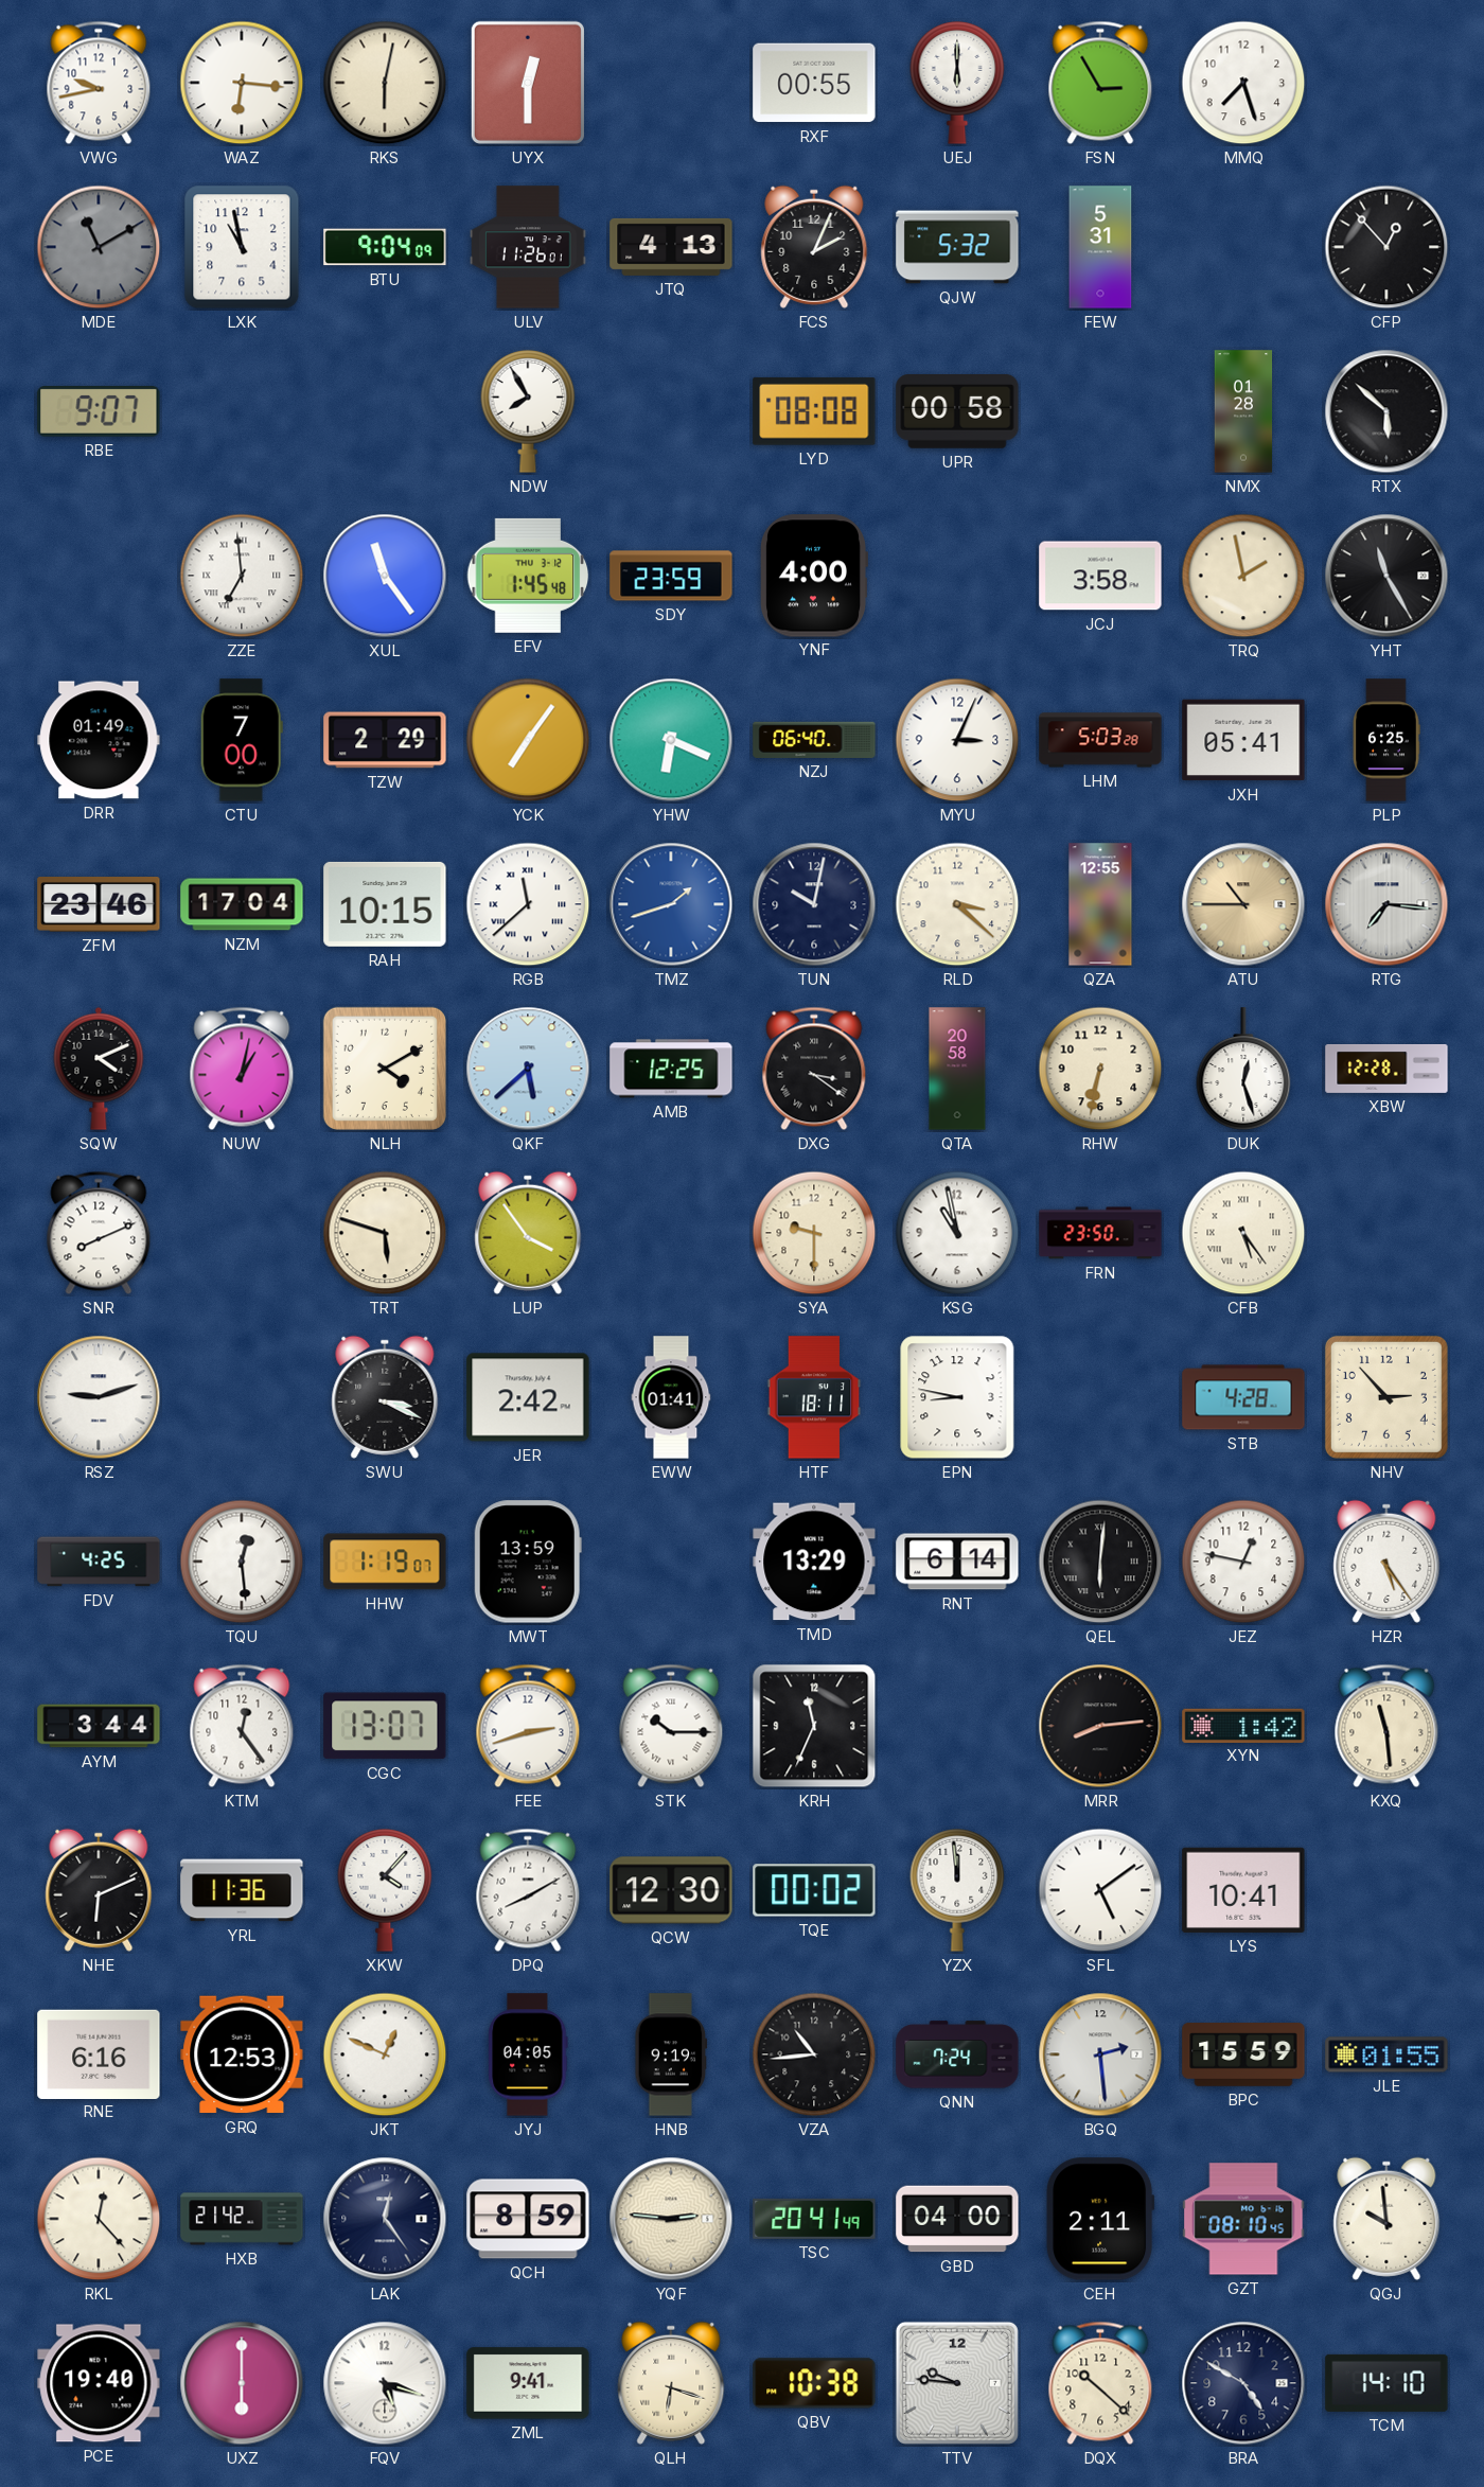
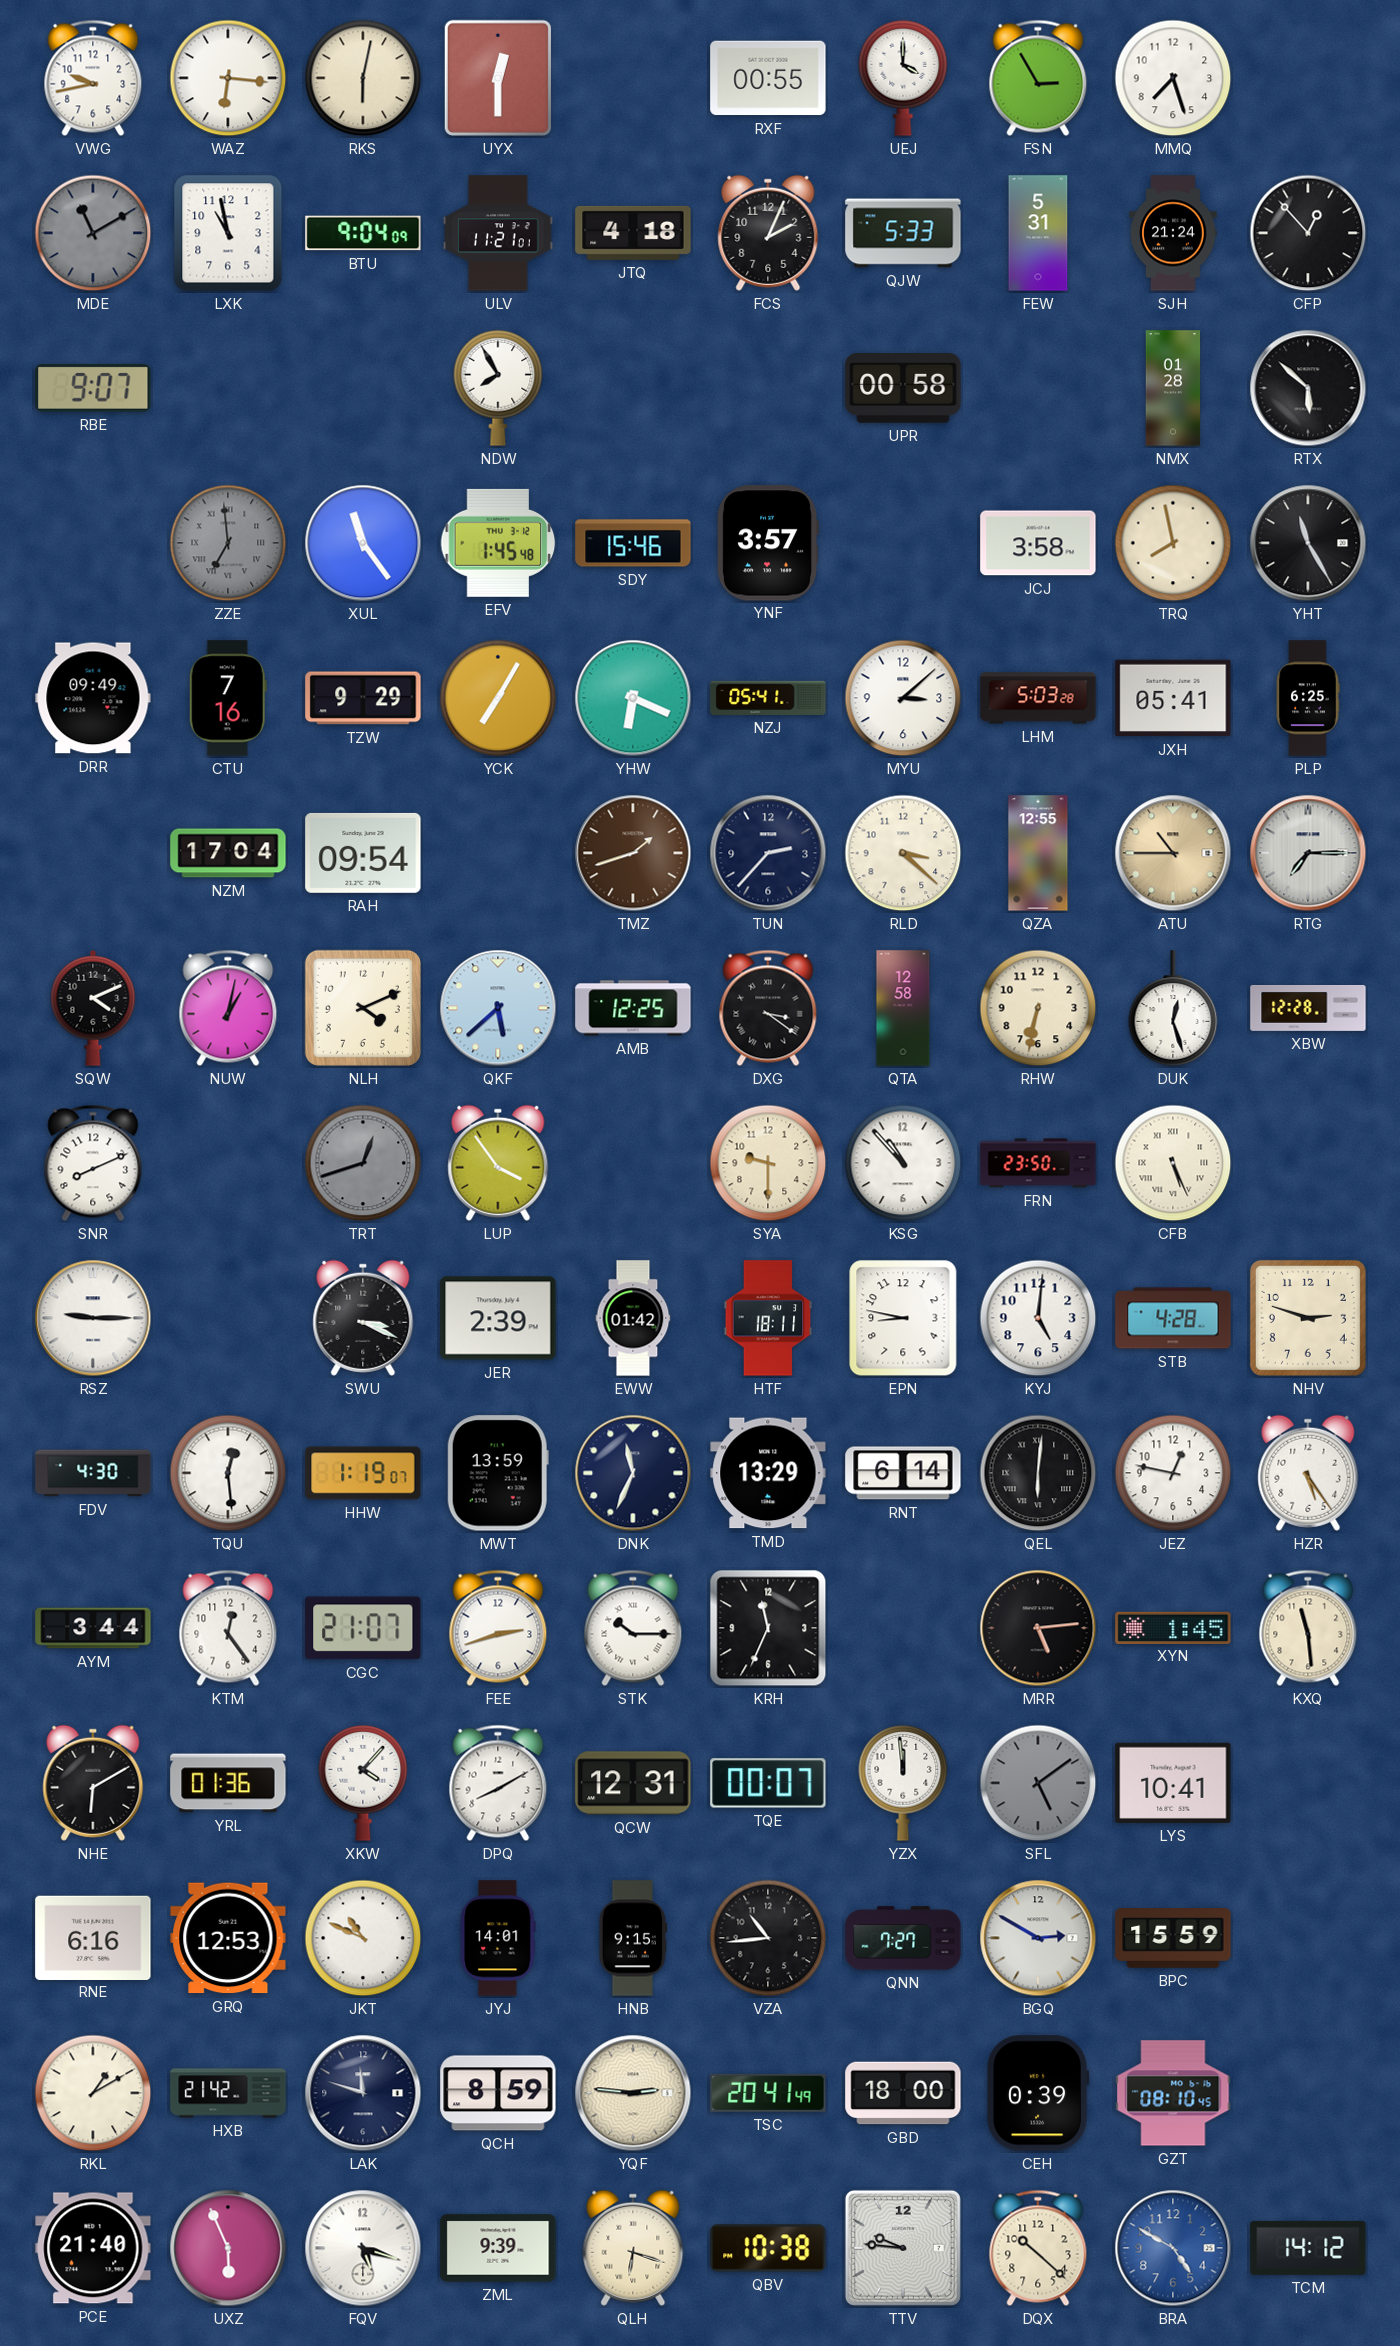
UEJ: 6:00 -> 4:00
ULV: 11:26 -> 11:21
JTQ: 4:13 -> 4:18
QJW: 5:32 -> 5:33
SJH: none -> 21:24
LYD: 08:08 -> none
ZZE dial: white -> grey
SDY: 23:59 -> 15:46
YNF: 4:00 -> 3:57
TRQ: 1:58 -> 7:58
DRR: 01:49 -> 09:49
CTU: 7:00 -> 7:16
TZW: 2:29 -> 9:29
YCK: 7:06 -> 7:05
NZJ: 06:40 -> 05:41
MYU: 3:04 -> 3:08
ZFM: 23:46 -> none
RAH: 10:15 -> 09:54
RGB: 11:38 -> none
TMZ dial: blue -> brown
TUN: 10:02 -> 2:37
RTG: 7:16 -> 7:15
NLH: 4:10 -> 4:11
QTA: 20:58 -> 12:58
TRT: 5:48 -> 12:42
TRT dial: cream -> grey
KSG: 10:58 -> 10:53
CFB: 5:24 -> 5:26
RSZ: 9:12 -> 9:15
JER: 2:42 -> 2:39
EWW: 01:41 -> 01:42
KYJ: none -> 5:01
NHV: 2:53 -> 2:48
FDV: 4:25 -> 4:30
DNK: none -> 11:34
CGC: 13:07 -> 21:07
MRR: 8:14 -> 5:14
XYN: 1:42 -> 1:45
NHE: 6:11 -> 6:10
YRL: 11:36 -> 01:36
QCW: 12:30 -> 12:31
TQE: 00:02 -> 00:07
SFL dial: white -> grey
JKT: 12:49 -> 10:49
JYJ: 04:05 -> 14:01
HNB: 9:19 -> 9:15
QNN: 7:24 -> 7:27
BGQ: 2:29 -> 2:50
JLE: 01:55 -> none
RKL: 12:23 -> 1:10
LAK: 12:24 -> 11:48
GBD: 04:00 -> 18:00
CEH: 2:11 -> 0:39
QGJ: 9:59 -> none
PCE: 19:40 -> 21:40
UXZ: 6:00 -> 5:56
ZML: 9:41 -> 9:39
BRA dial: navy -> blue
TCM: 14:10 -> 14:12
